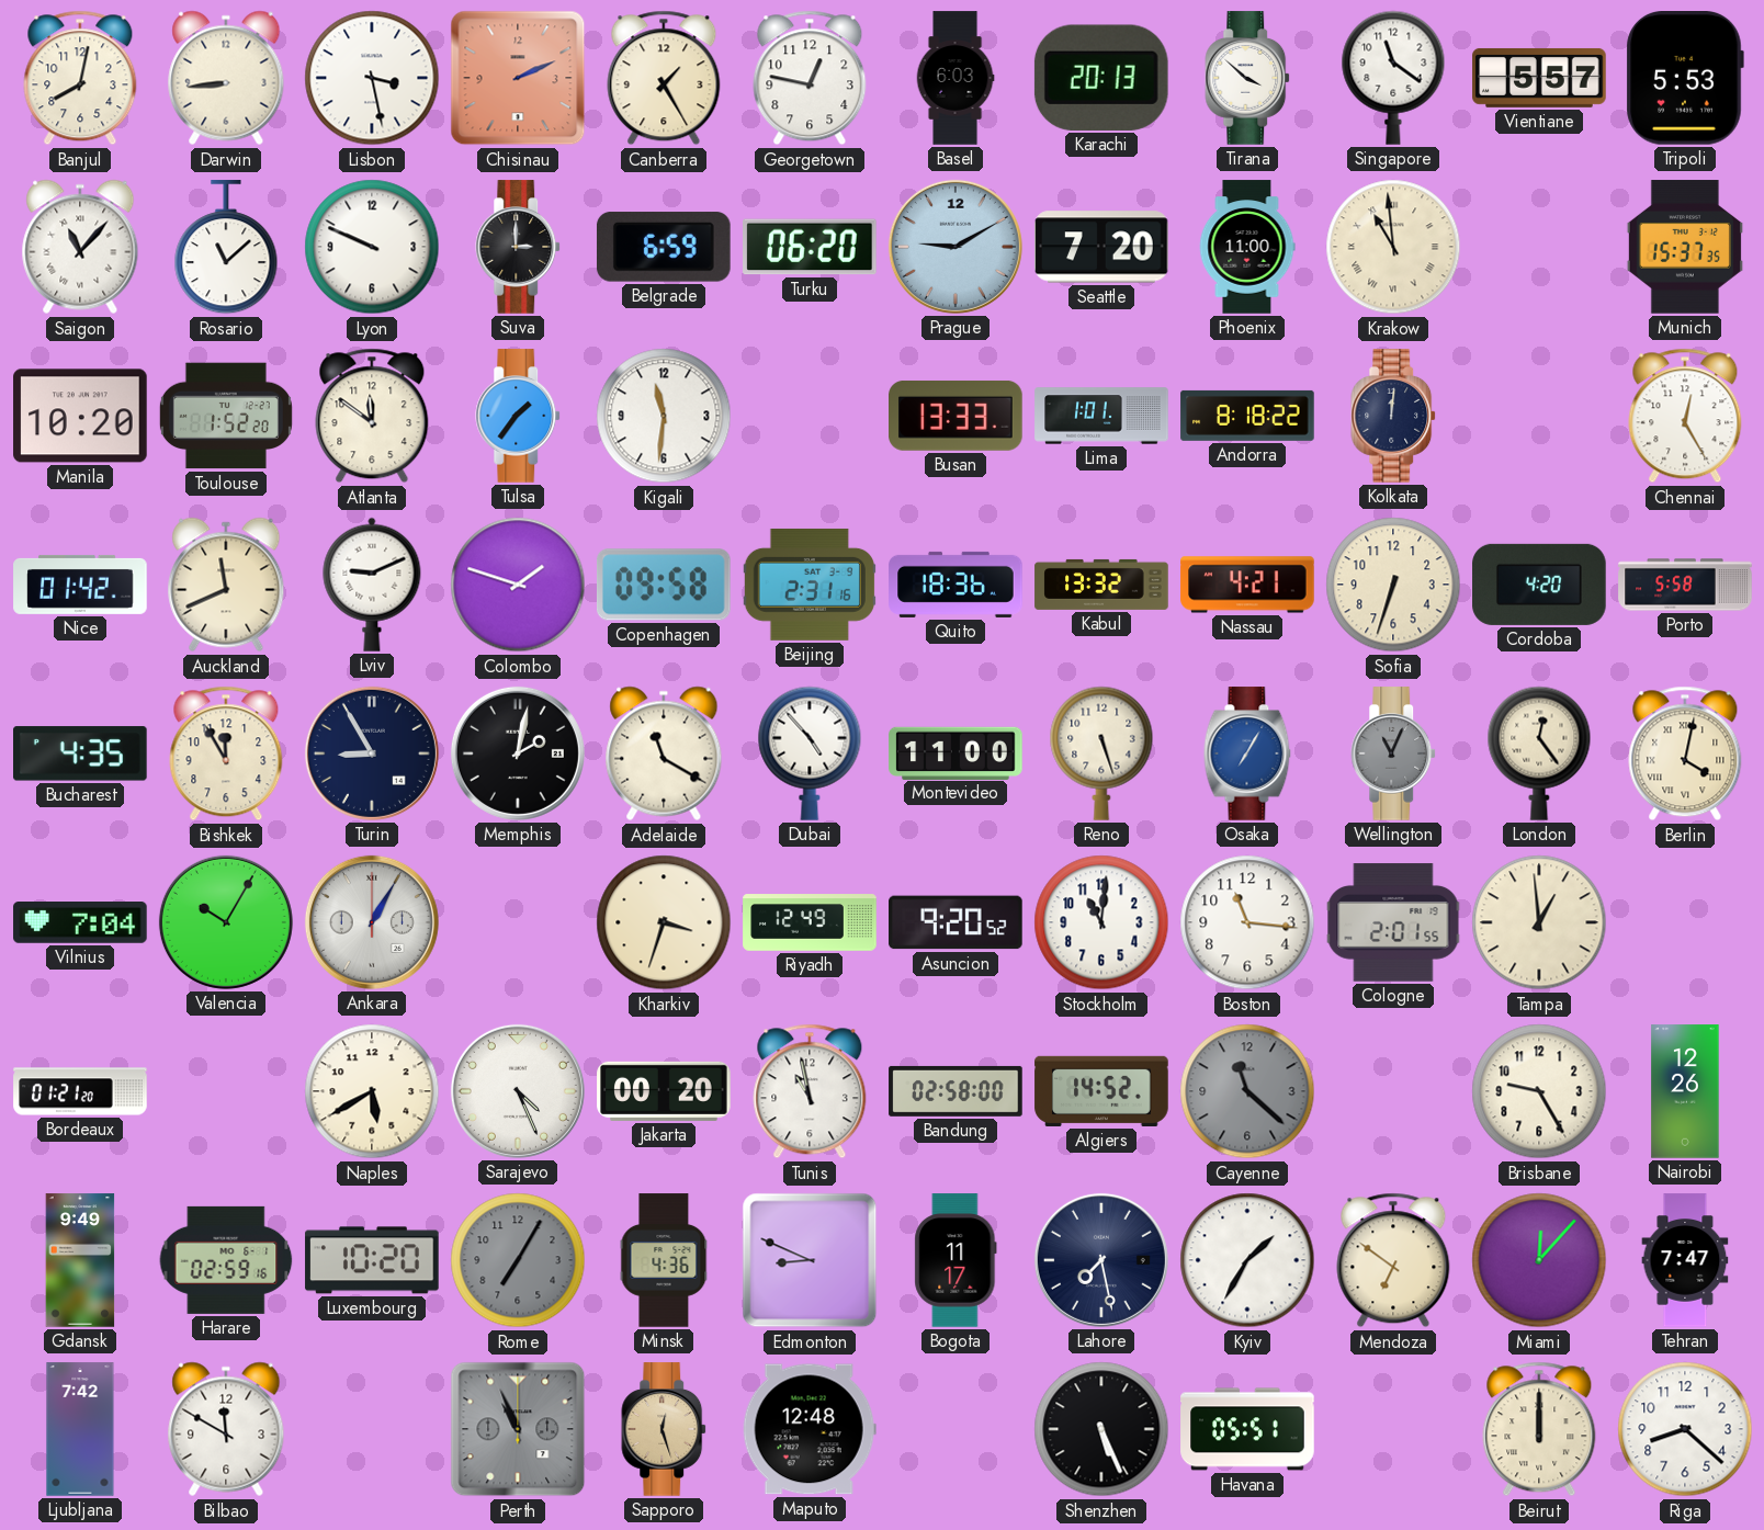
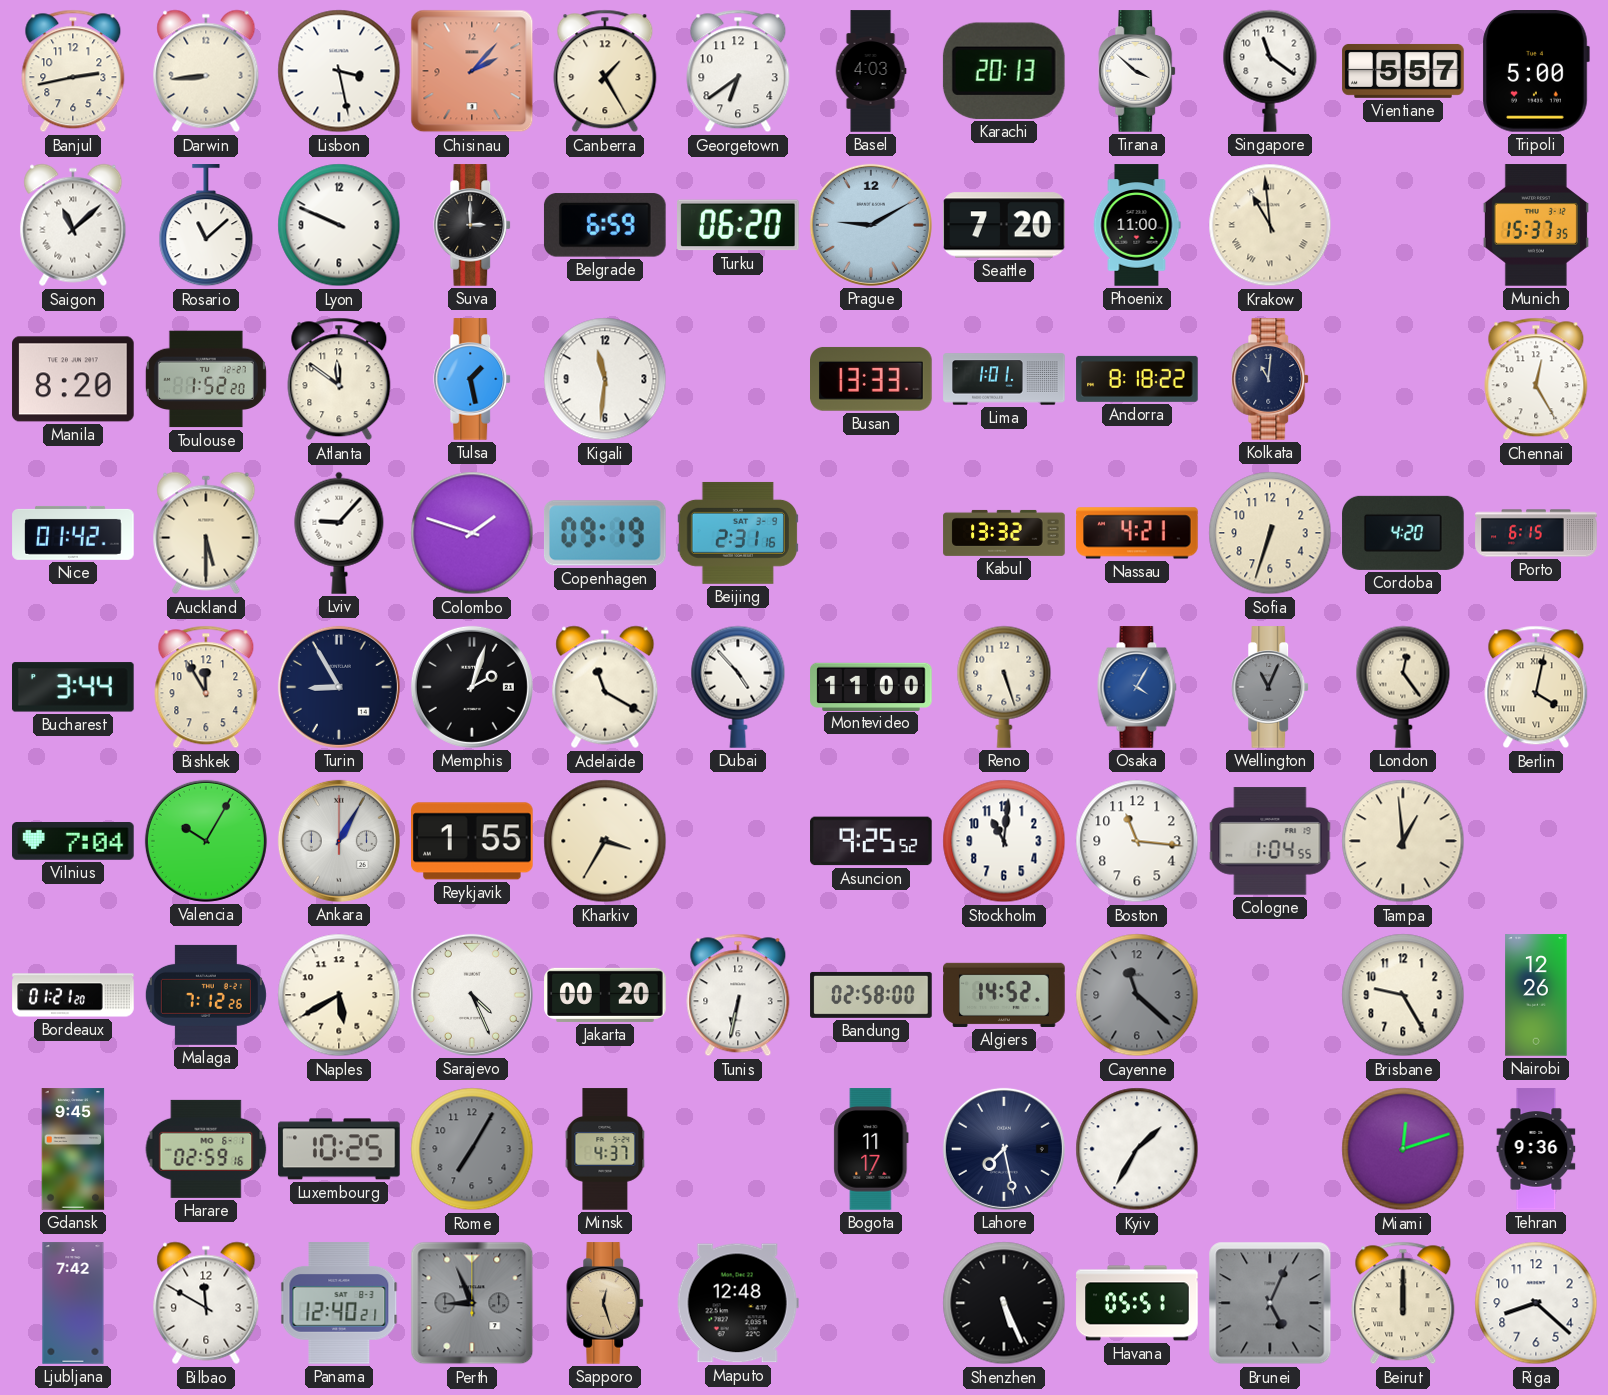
Banjul: 8:02 -> 2:43
Chisinau: 2:11 -> 2:07
Georgetown: 12:47 -> 6:39
Basel: 6:03 -> 4:03
Tripoli: 5:53 -> 5:00
Saigon: 11:07 -> 11:08
Manila: 10:20 -> 8:20
Tulsa: 1:36 -> 1:28
Kolkata: 12:01 -> 11:01
Auckland: 11:41 -> 5:30
Lviv: 9:11 -> 9:07
Copenhagen: 09:58 -> 09:19
Quito: 18:36 -> none
Porto: 5:58 -> 6:15
Bucharest: 4:35 -> 3:44
Memphis: 2:02 -> 2:03
Osaka: 7:05 -> 4:05
Reykjavik: none -> 1:55
Kharkiv: 3:33 -> 3:35
Riyadh: 12:49 -> none
Asuncion: 9:20 -> 9:25
Cologne: 2:01 -> 1:04
Malaga: none -> 7:12
Tunis: 10:58 -> 6:32
Gdansk: 9:49 -> 9:45
Luxembourg: 10:20 -> 10:25
Minsk: 4:36 -> 4:37
Edmonton: 8:49 -> none
Mendoza: 6:51 -> none
Miami: 12:07 -> 12:12
Tehran: 7:47 -> 9:36
Panama: none -> 12:40
Perth: 10:56 -> 8:56
Brunei: none -> 5:04
